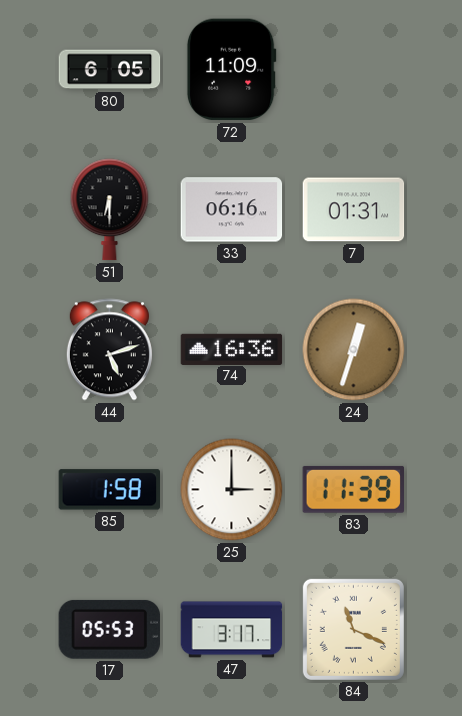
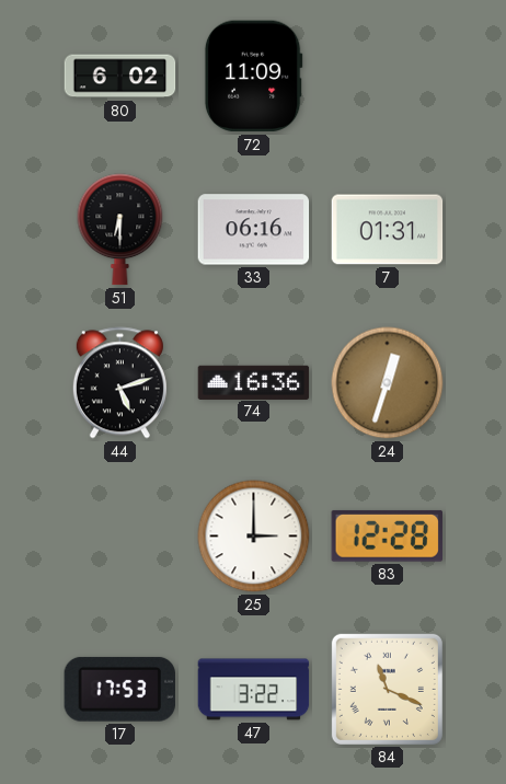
80: 6:05 -> 6:02
85: 1:58 -> none
83: 11:39 -> 12:28
17: 05:53 -> 17:53
47: 3:17 -> 3:22
